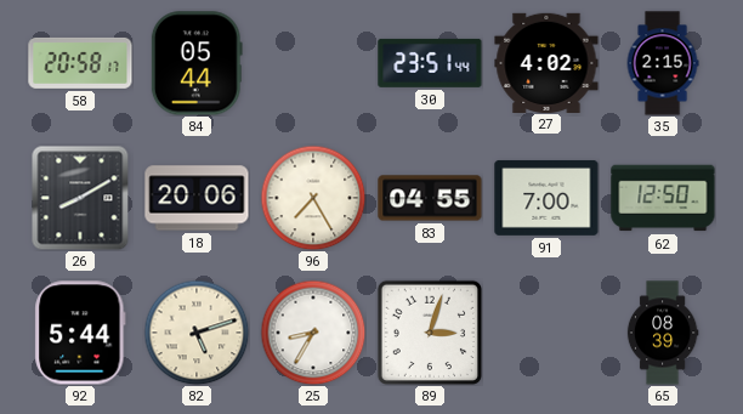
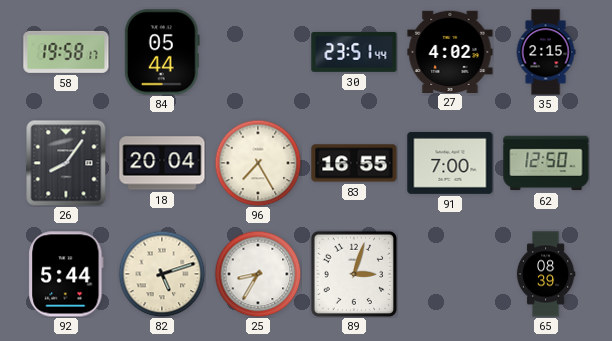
58: 20:58 -> 19:58
26: 8:10 -> 8:06
18: 20:06 -> 20:04
83: 04:55 -> 16:55
